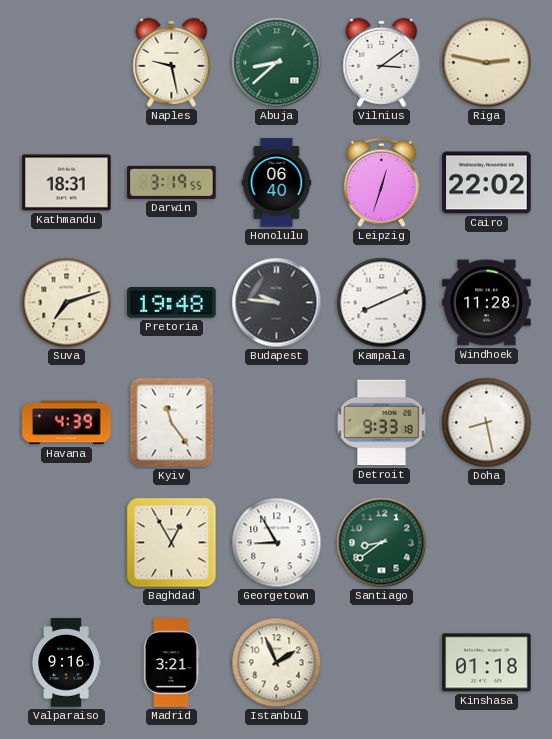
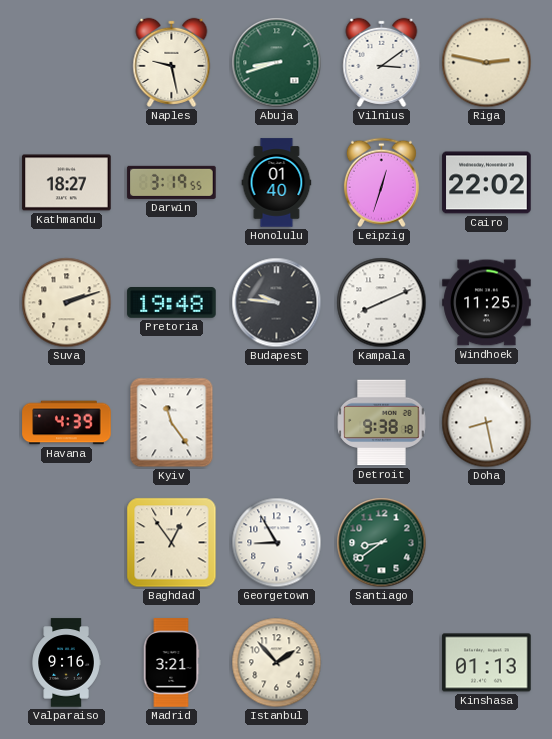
Abuja: 8:38 -> 8:42
Kathmandu: 18:31 -> 18:27
Honolulu: 06:40 -> 01:40
Suva: 7:12 -> 2:12
Windhoek: 11:28 -> 11:25
Detroit: 9:33 -> 9:38
Baghdad: 12:55 -> 12:54
Istanbul: 1:56 -> 1:53
Kinshasa: 01:18 -> 01:13
